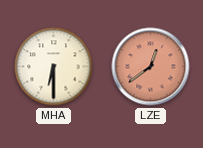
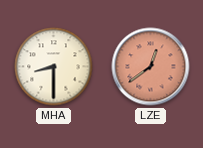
MHA: 6:30 -> 8:30
